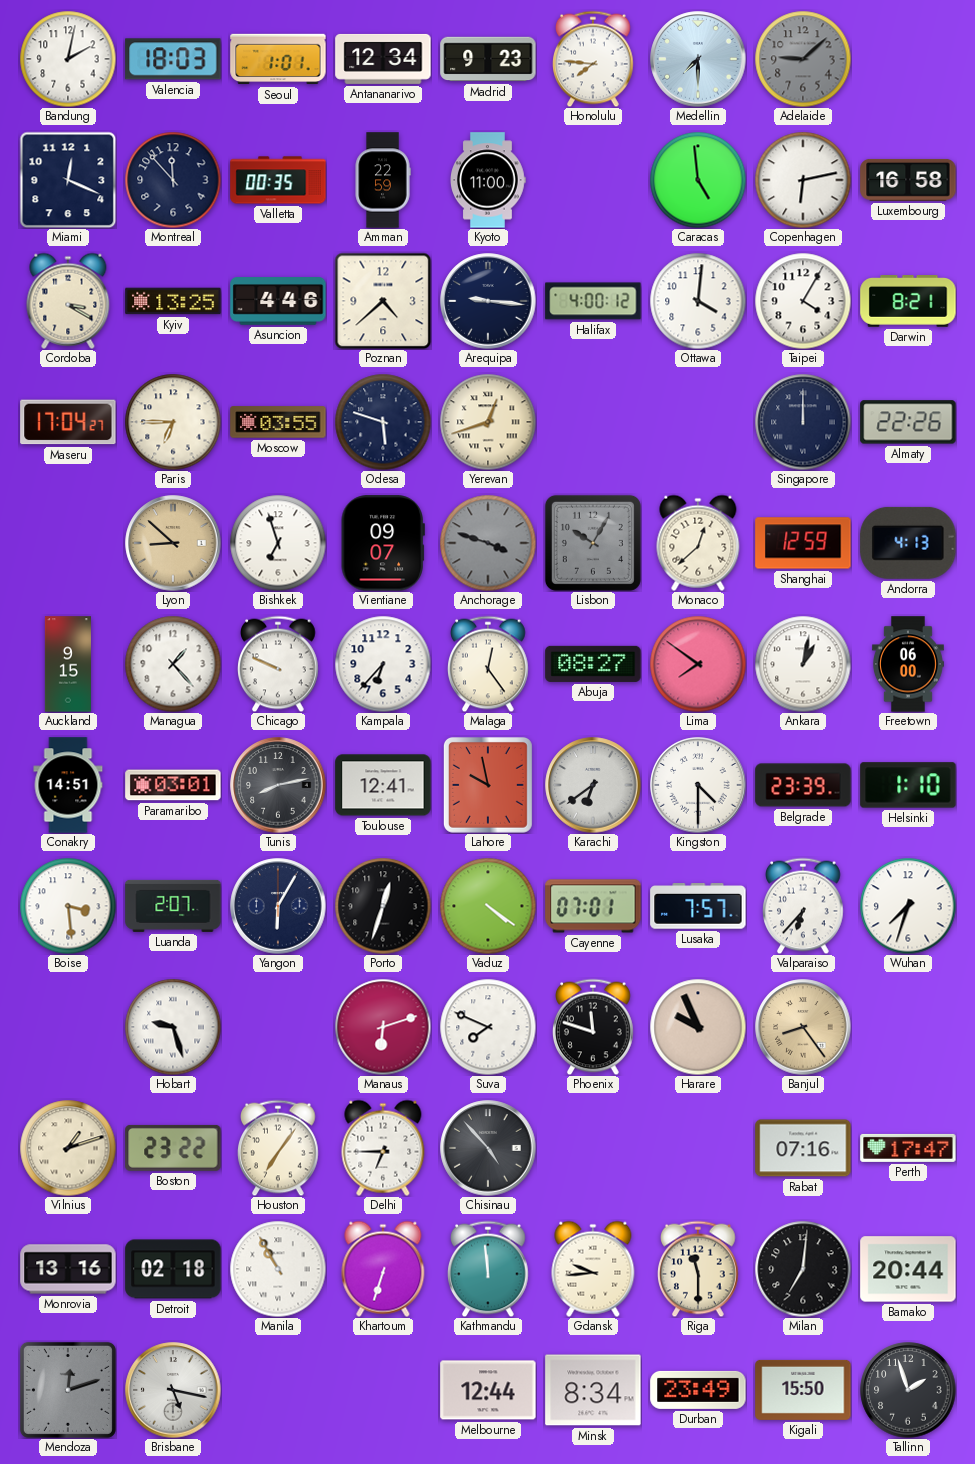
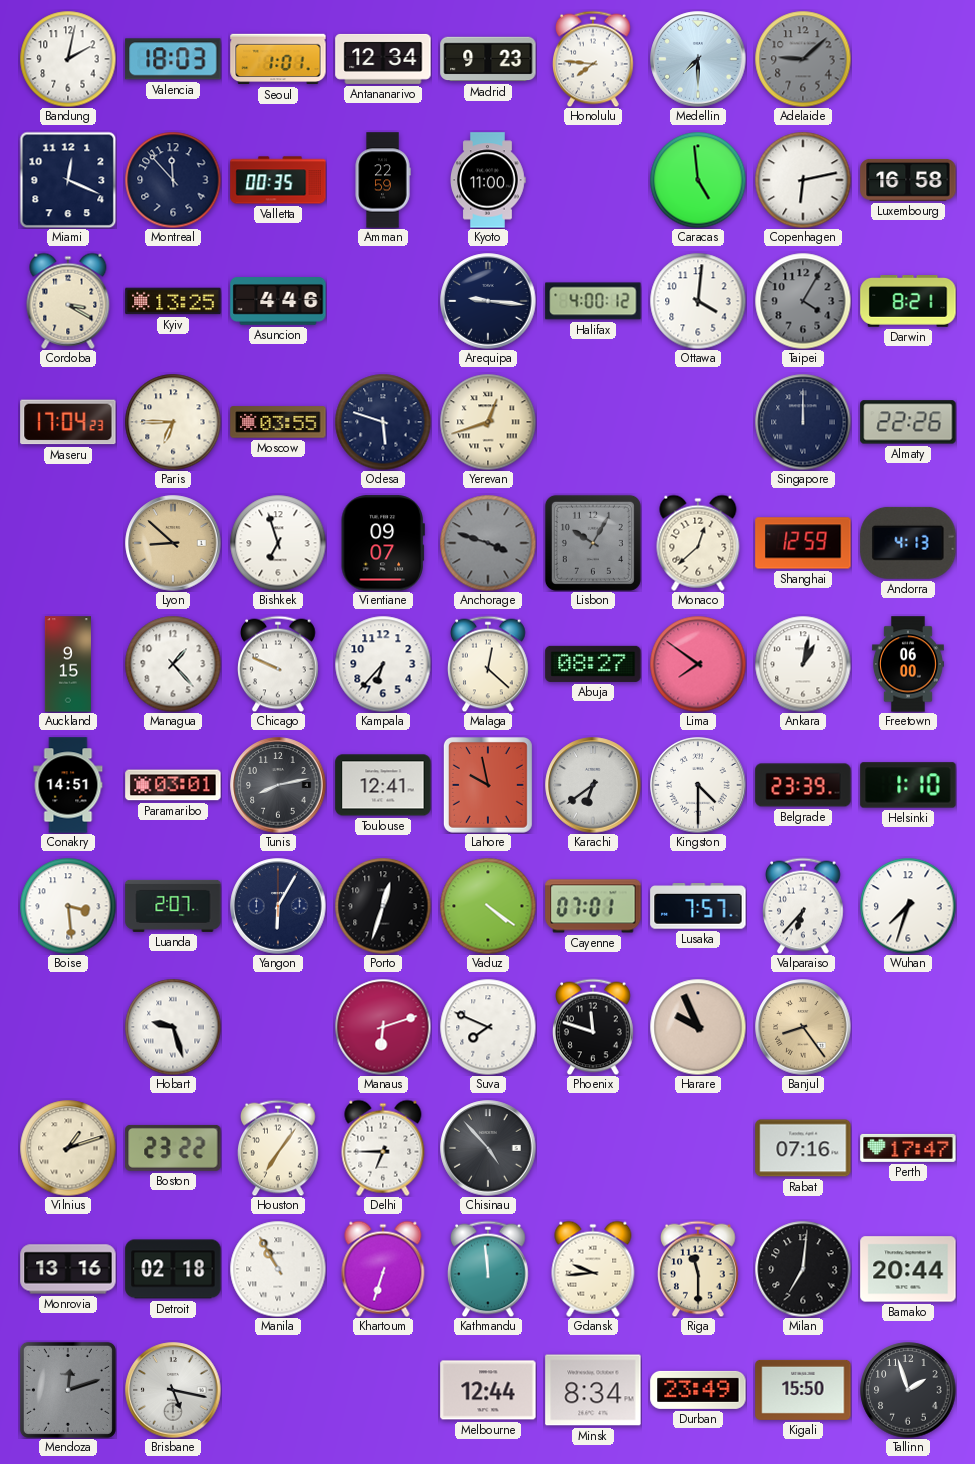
Poznan: 4:38 -> none
Taipei dial: white -> grey
Maseru: 17:04:27 -> 17:04:23
Malaga: 12:24 -> 12:22
